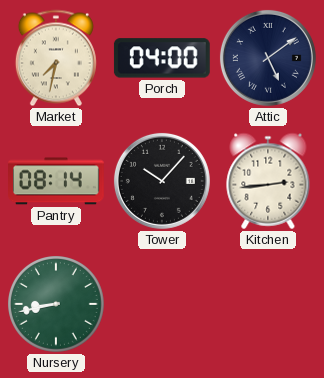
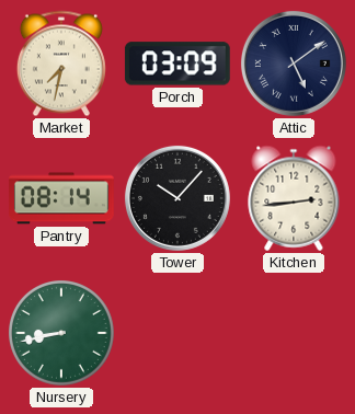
Porch: 04:00 -> 03:09
